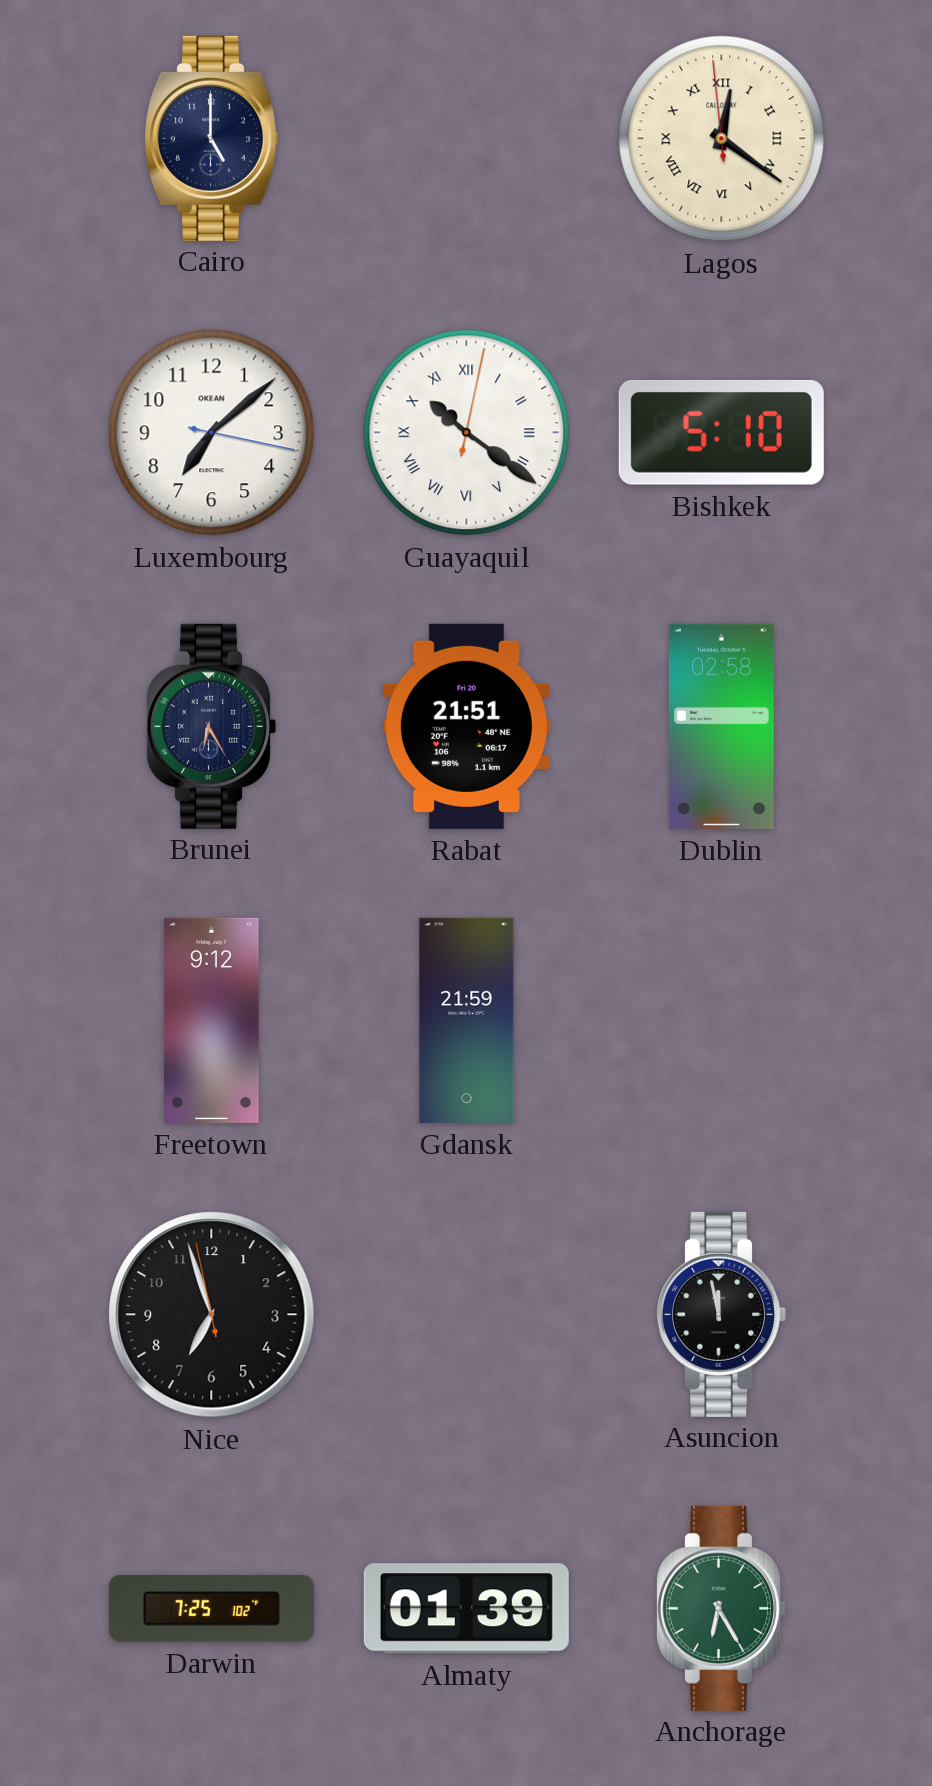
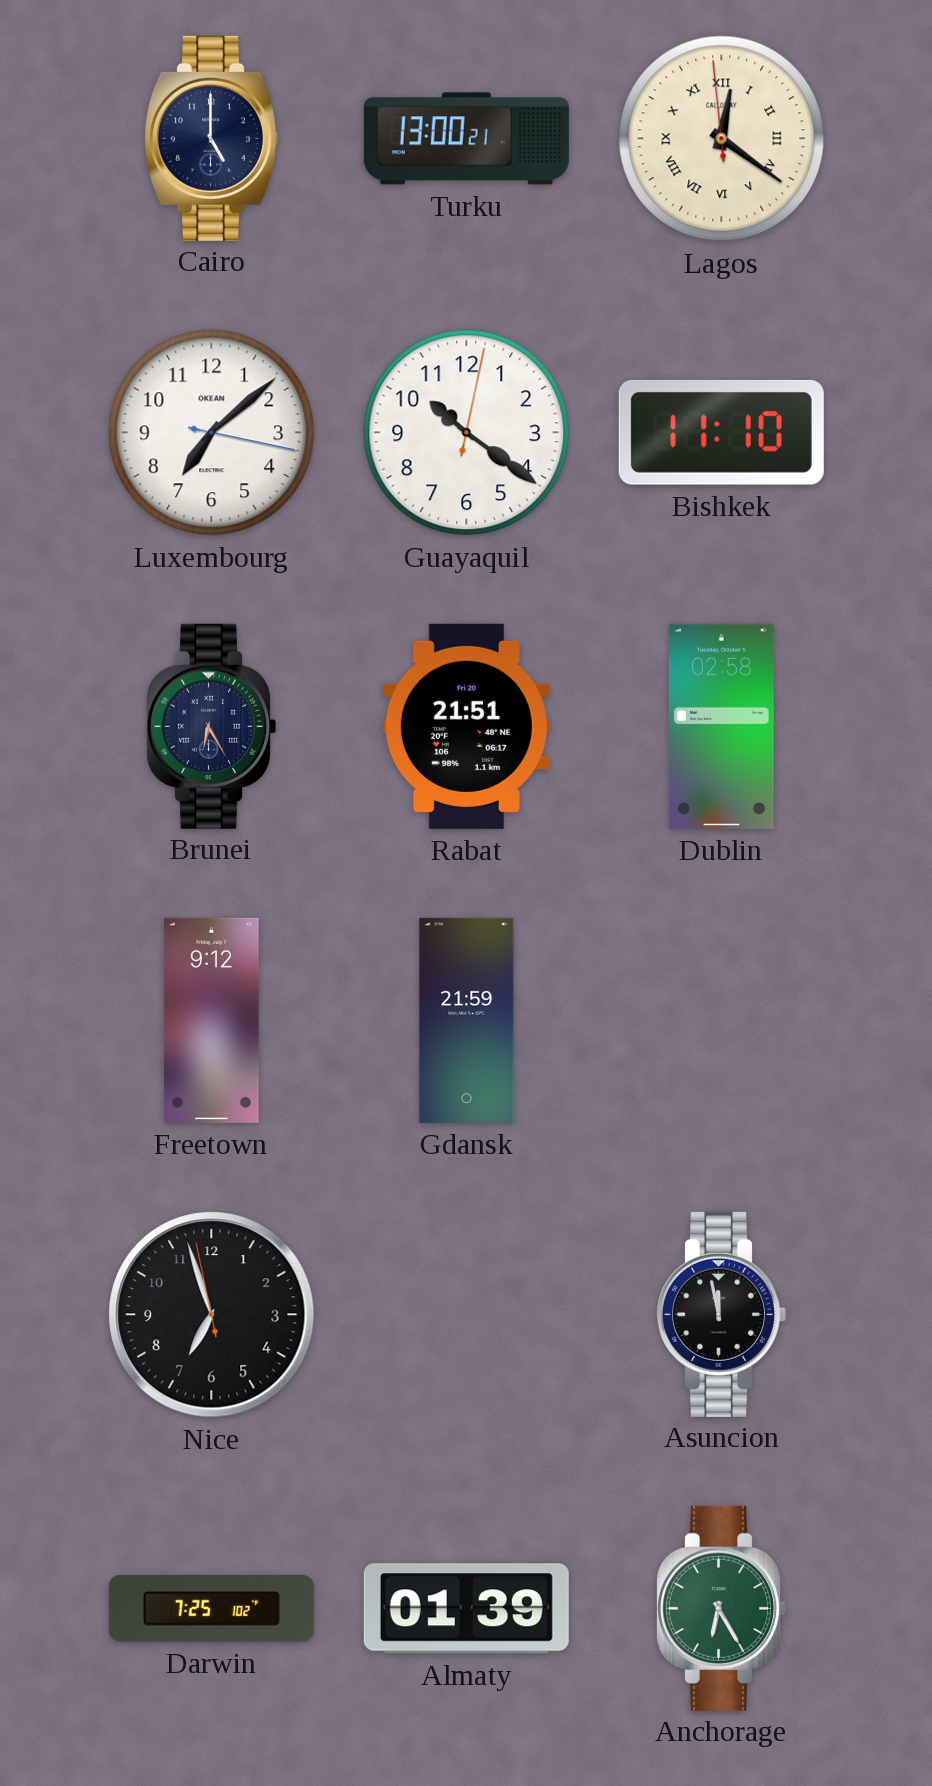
Turku: none -> 13:00
Guayaquil numerals: Roman -> Arabic
Bishkek: 5:10 -> 11:10
